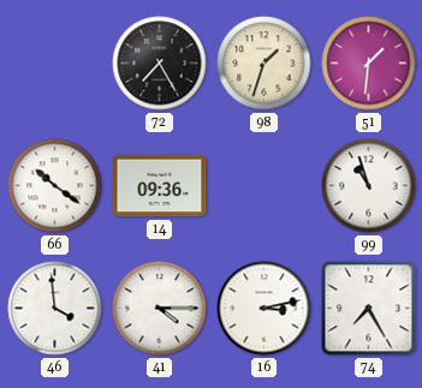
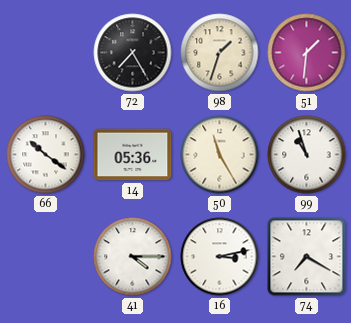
14: 09:36 -> 05:36
50: none -> 11:25
46: 3:59 -> none
74: 7:25 -> 7:20
